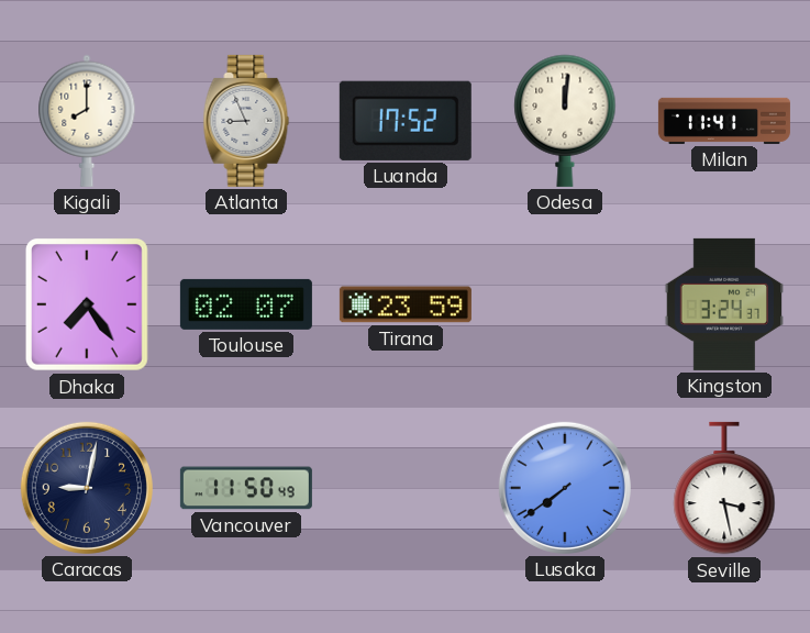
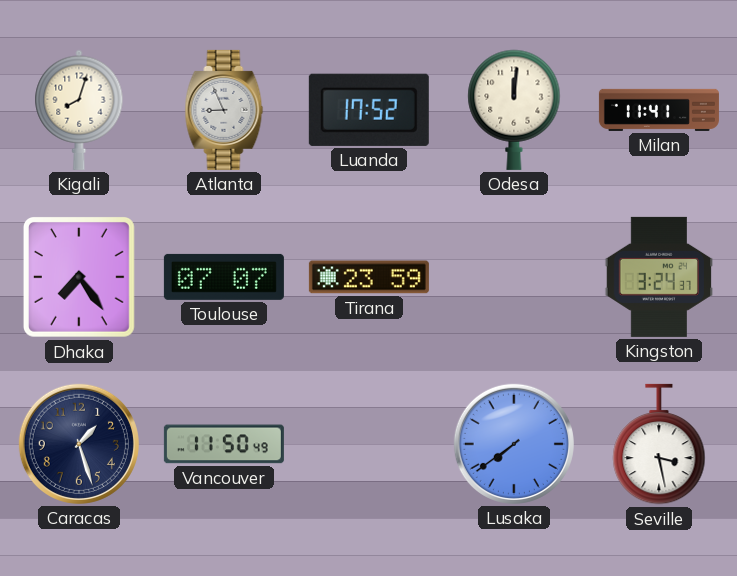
Kigali: 8:00 -> 8:03
Toulouse: 02:07 -> 07:07
Caracas: 9:02 -> 1:27
